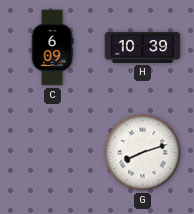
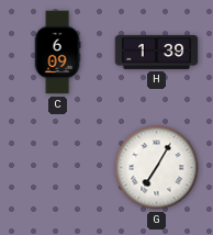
H: 10:39 -> 1:39
G: 8:12 -> 7:05
